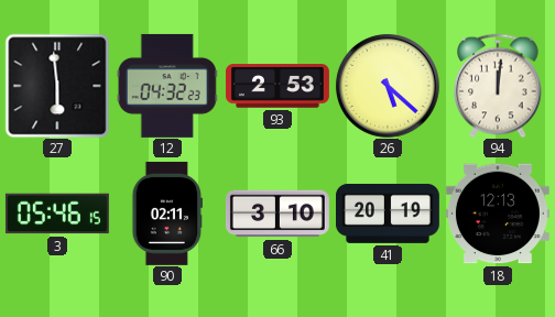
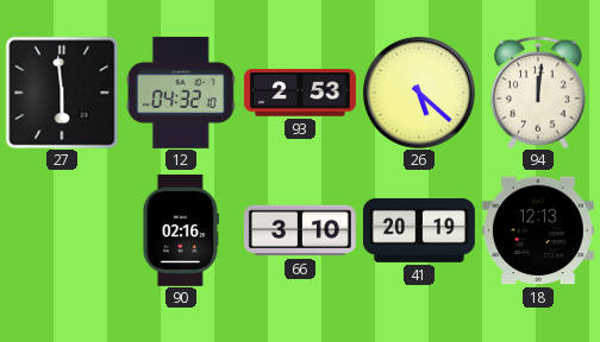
12: 04:32:23 -> 04:32:10
3: 05:46 -> none
90: 02:11 -> 02:16
